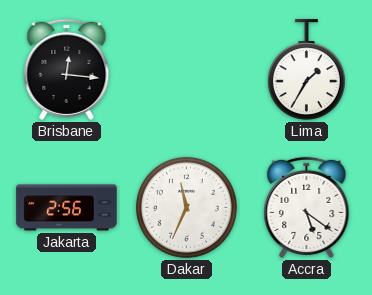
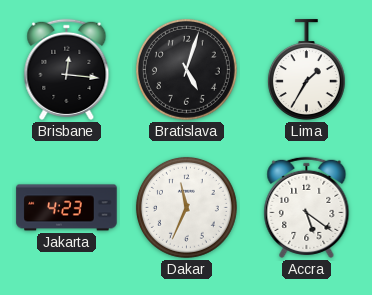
Bratislava: none -> 5:03
Jakarta: 2:56 -> 4:23
